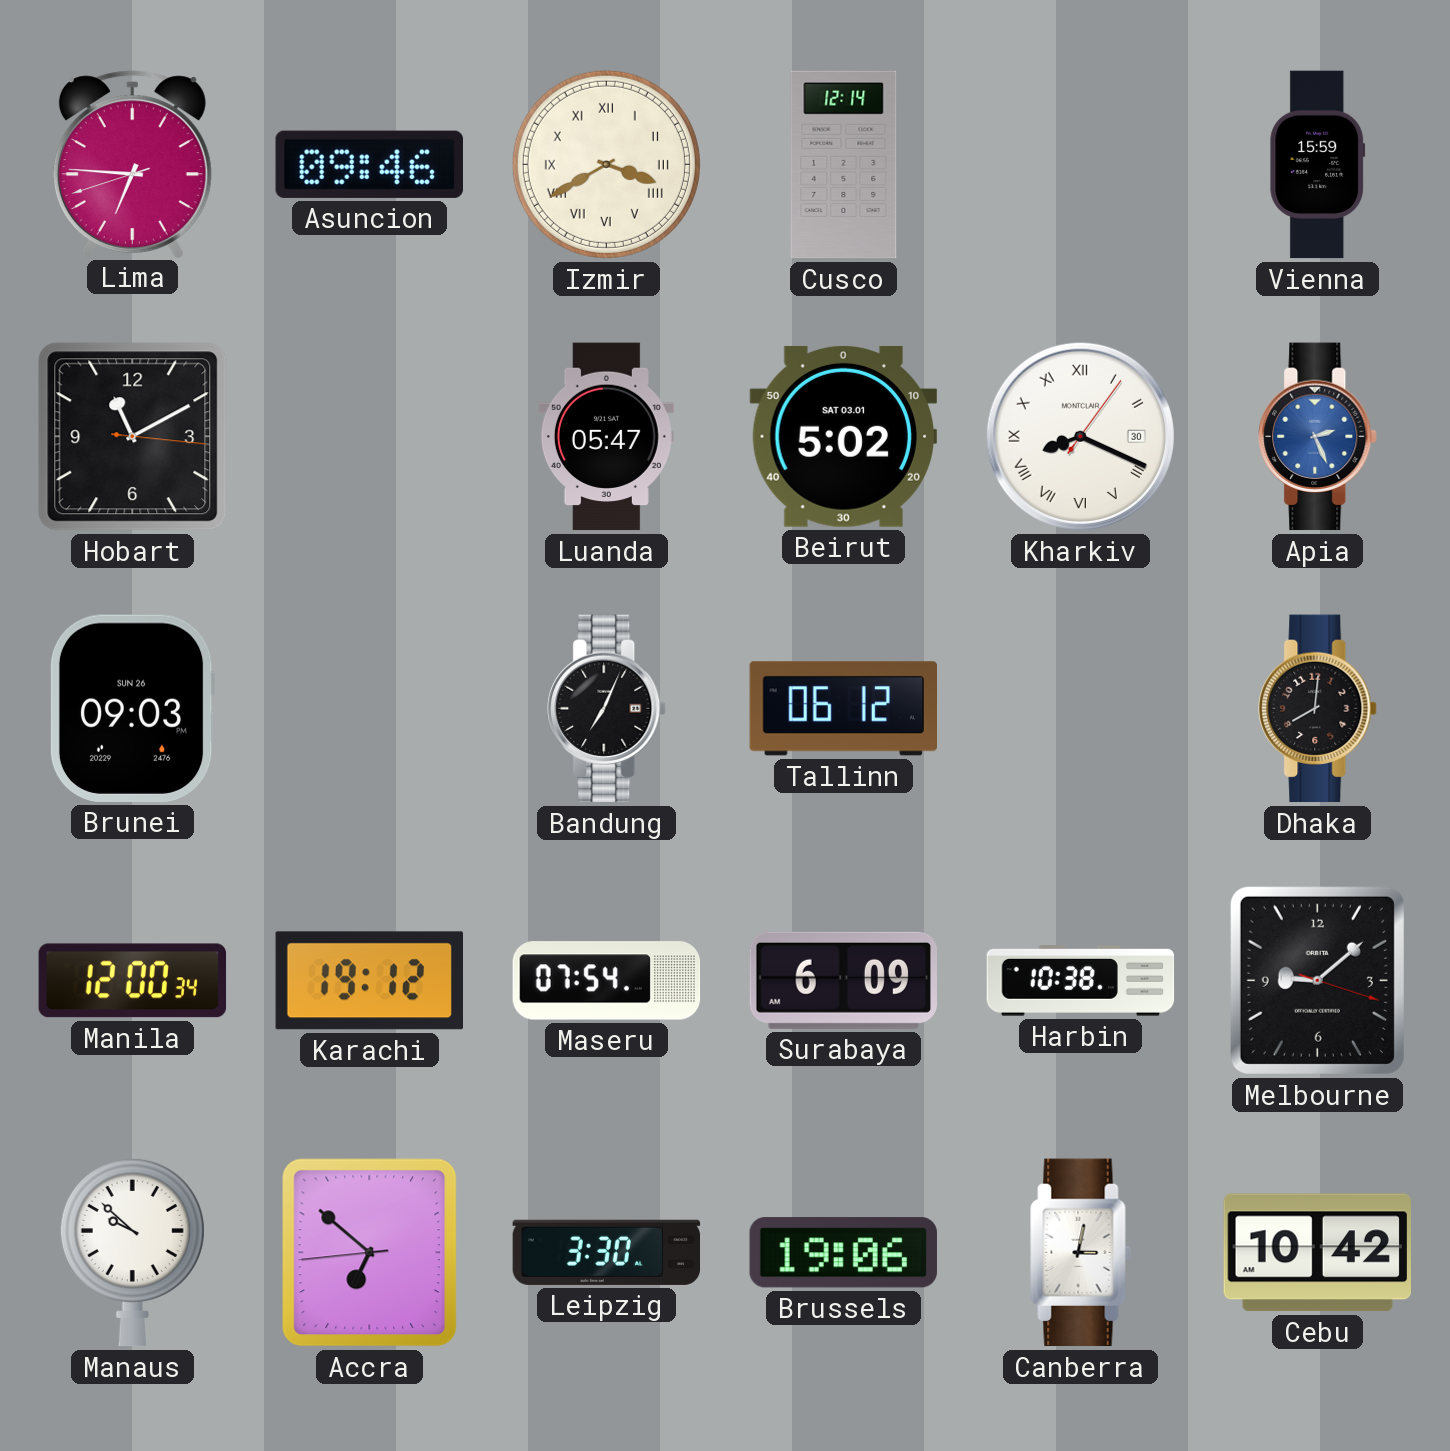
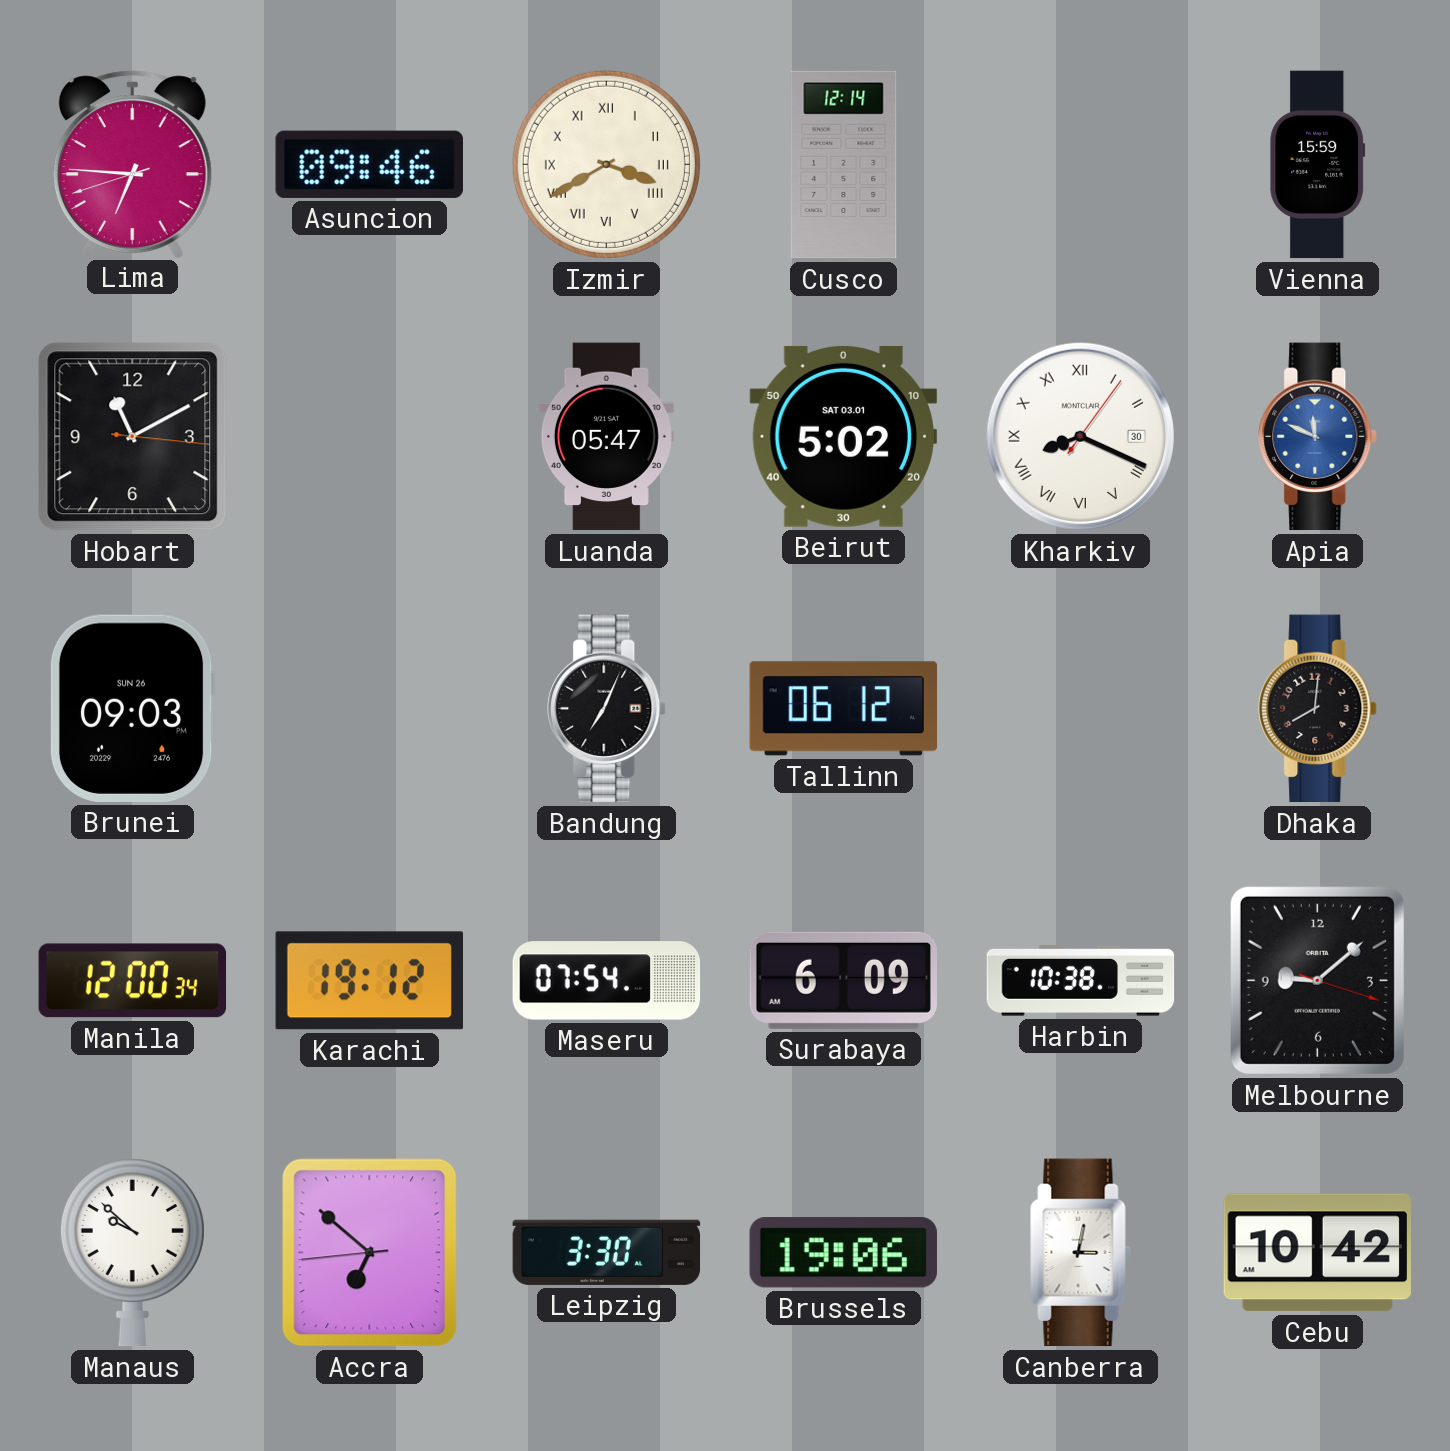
Apia: 2:26 -> 11:49
